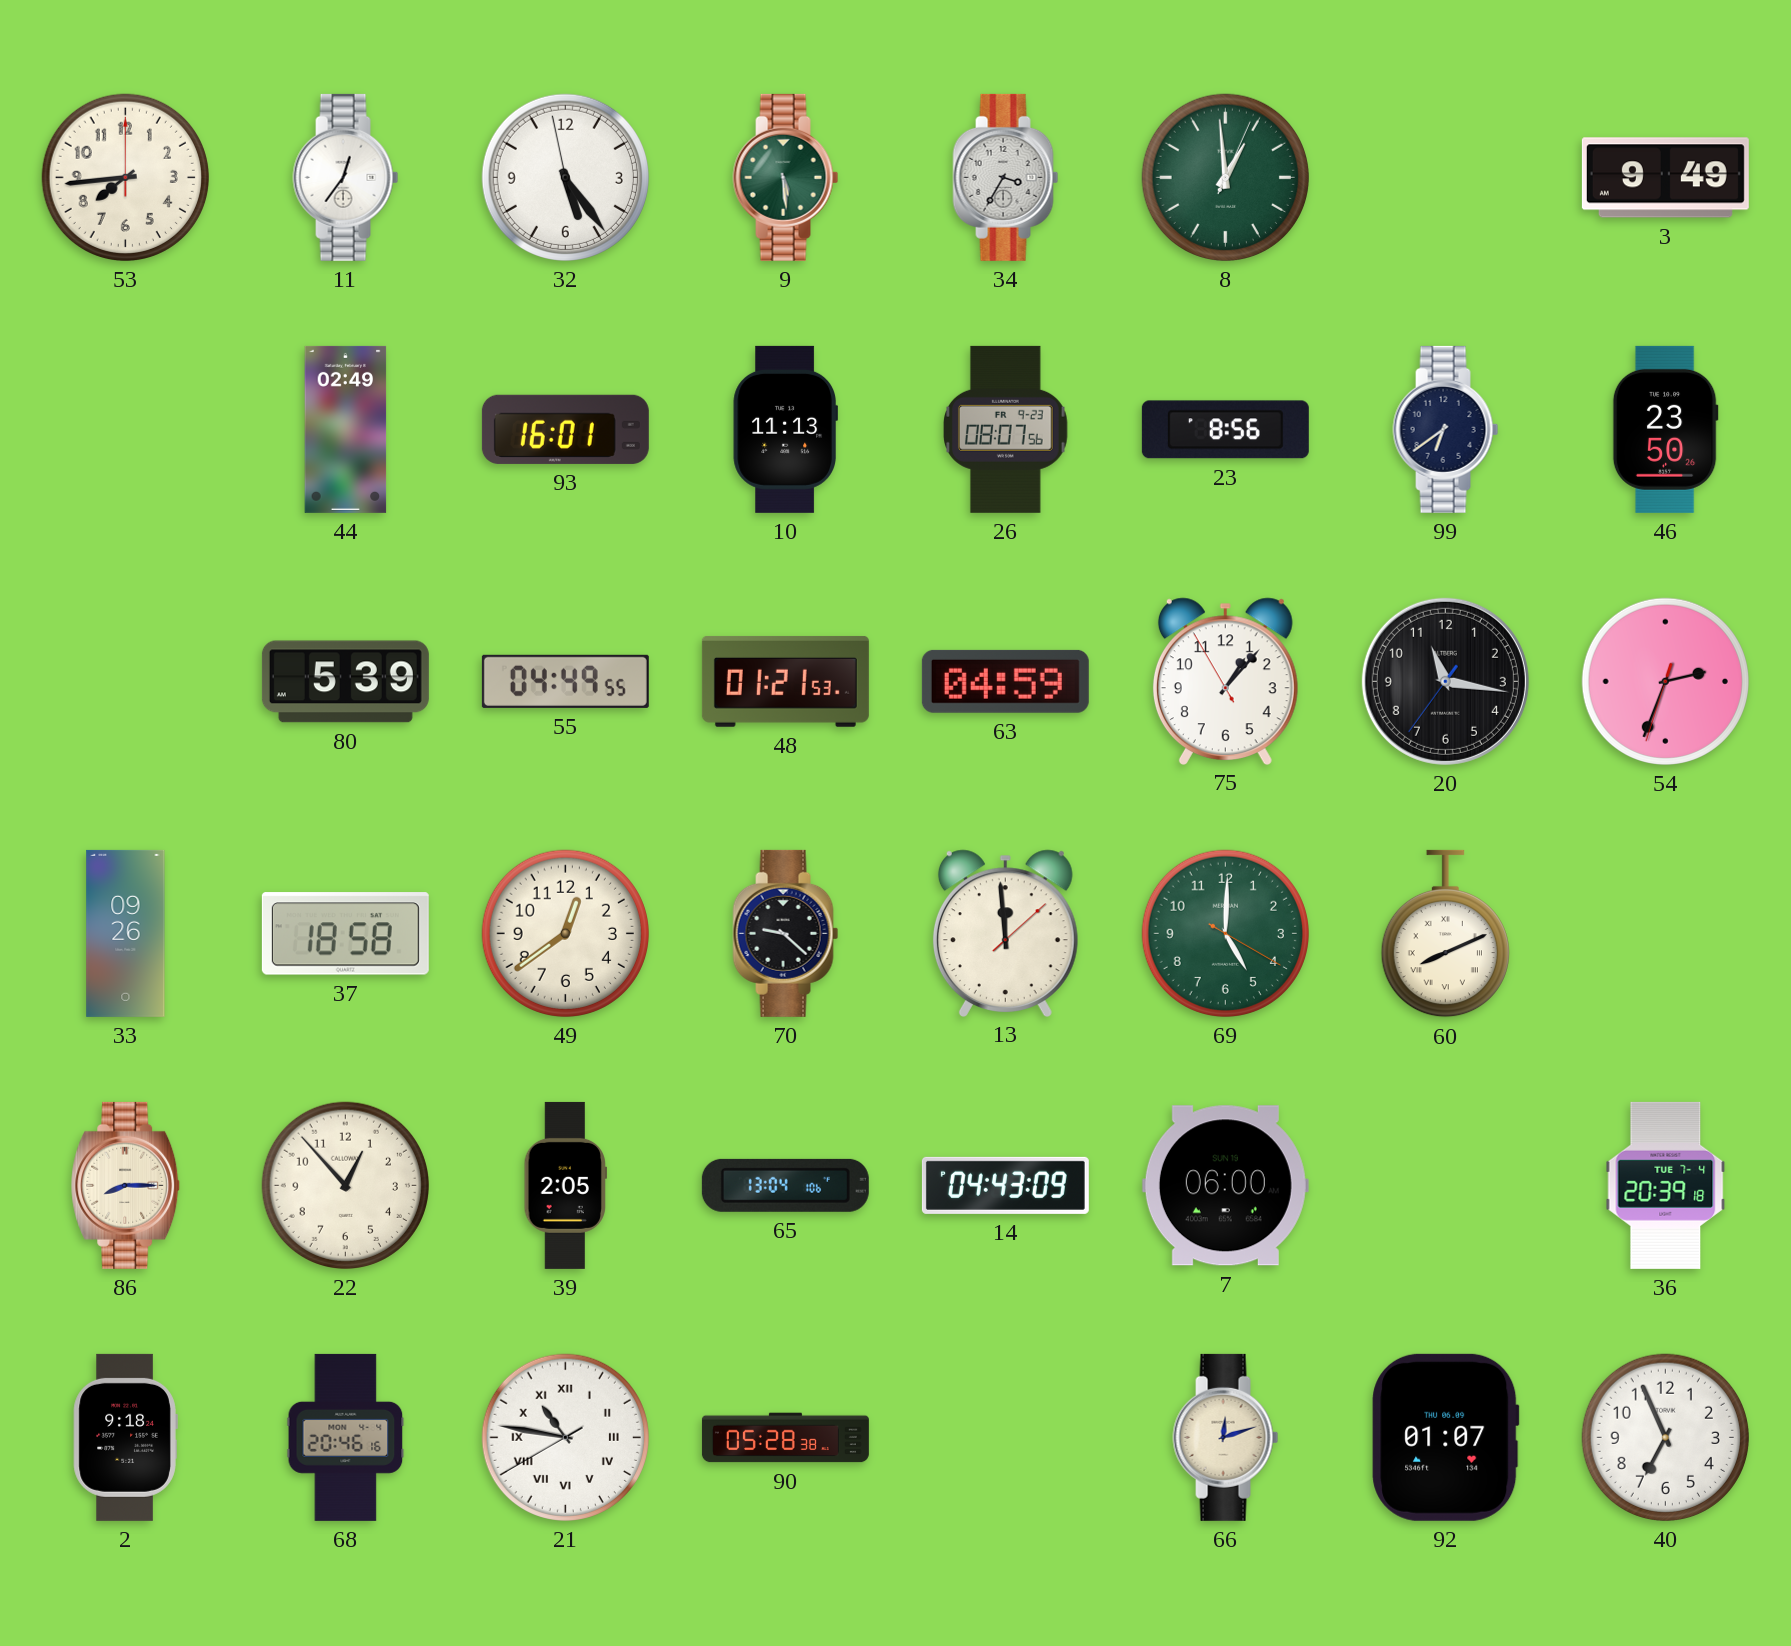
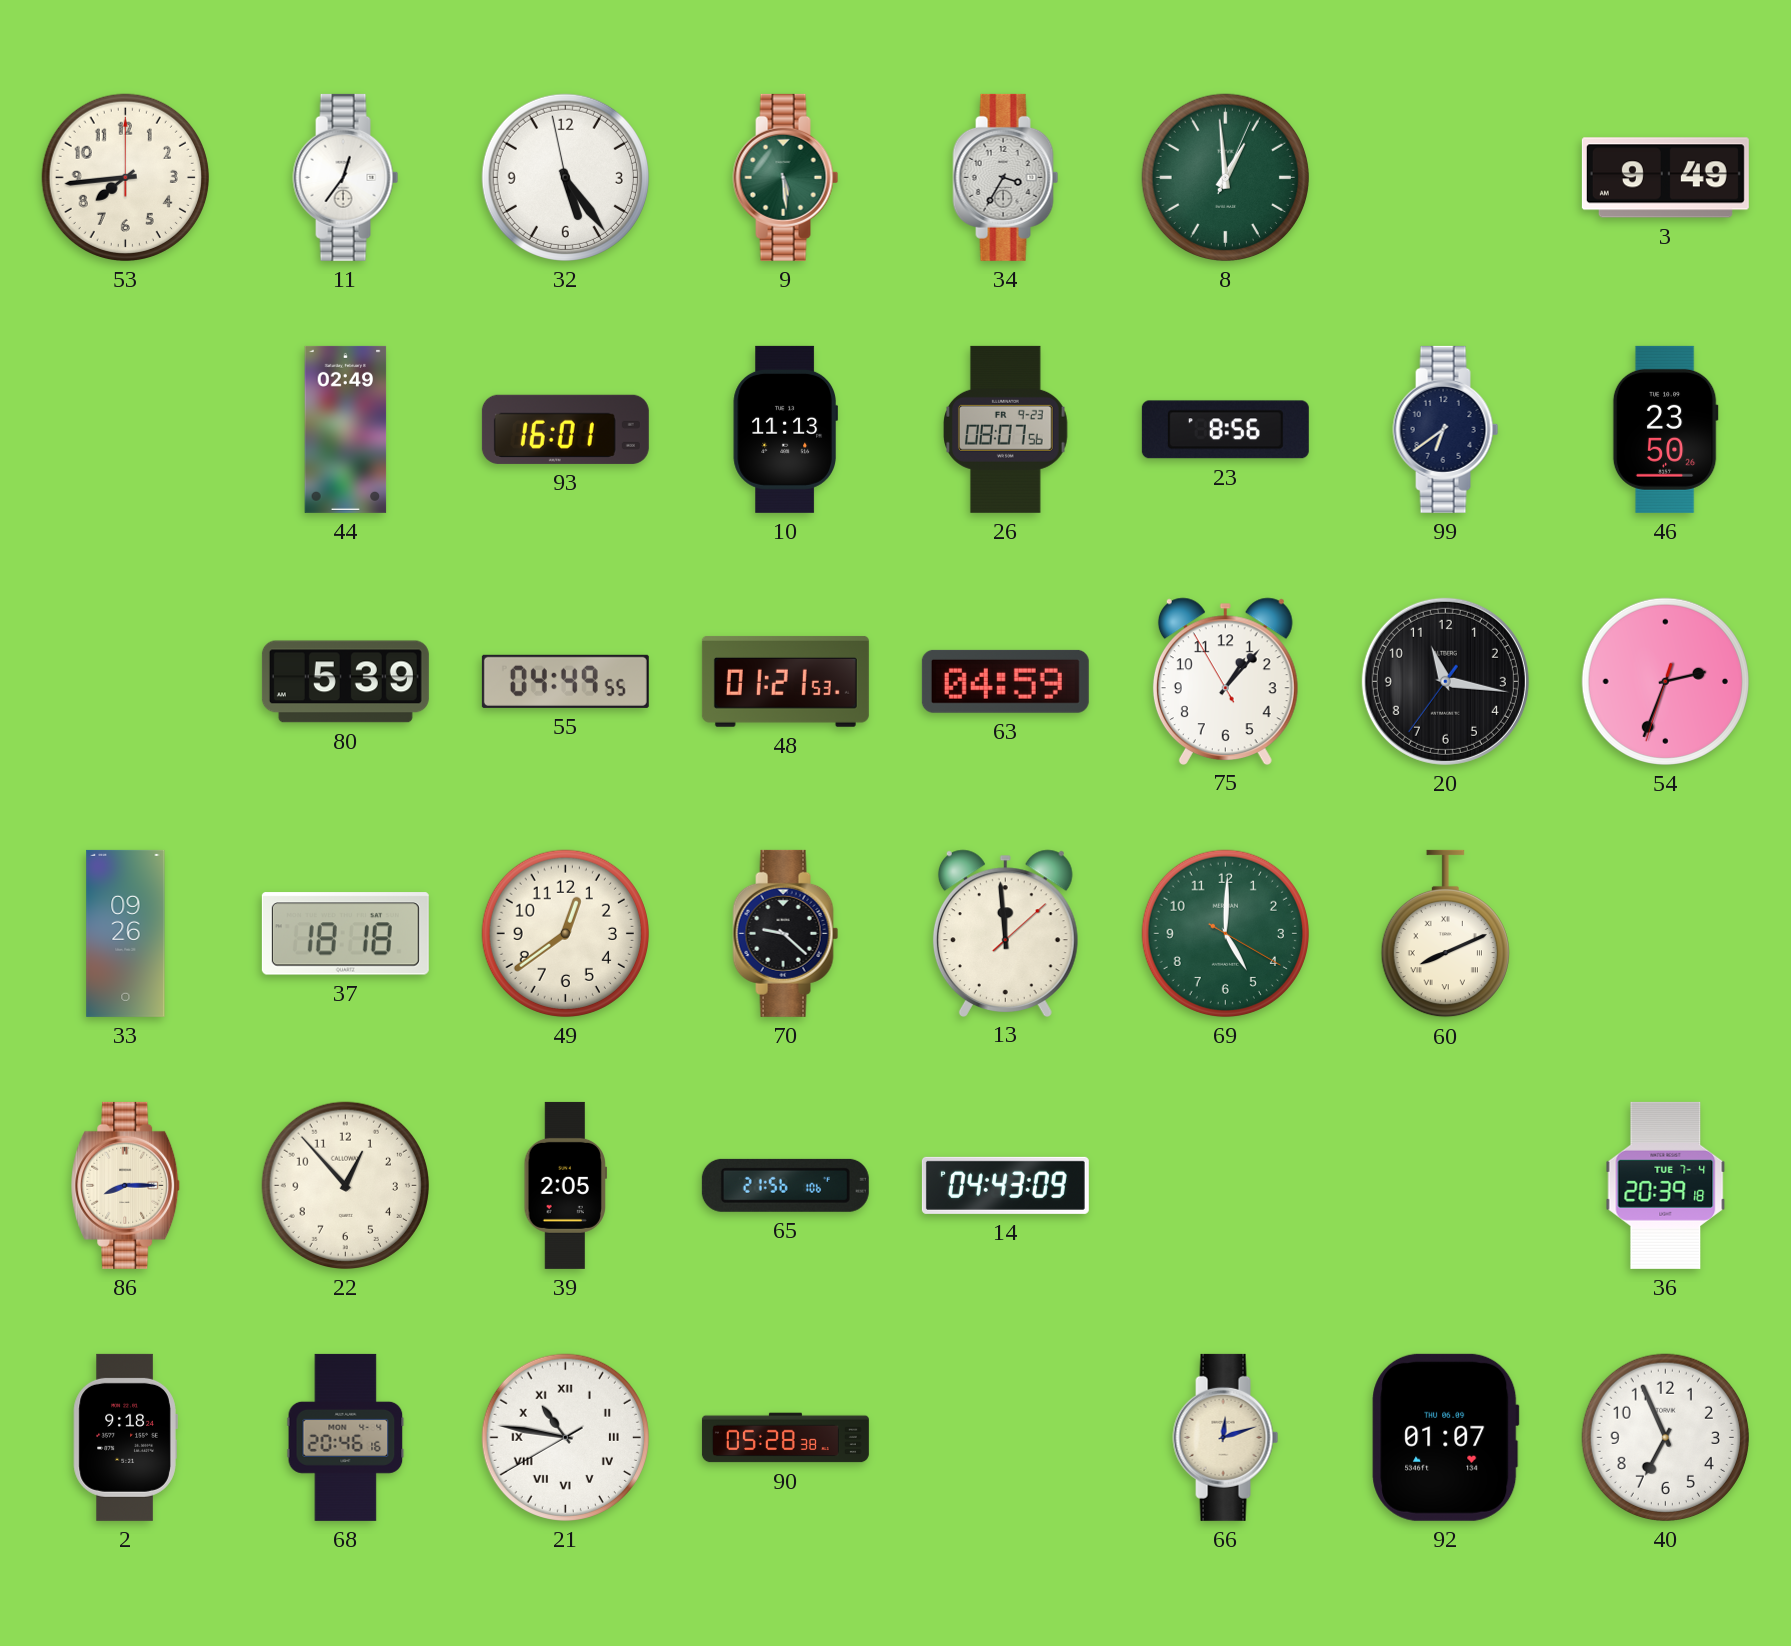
37: 18:58 -> 18:18
65: 13:04 -> 21:56
7: 06:00 -> none
